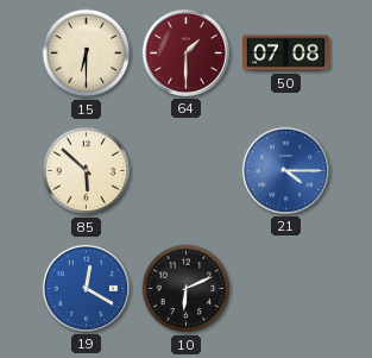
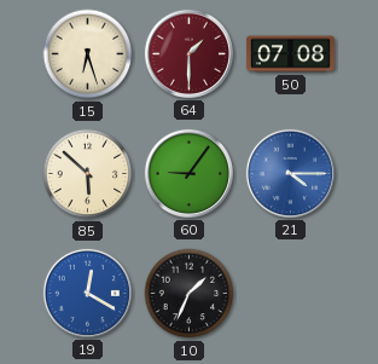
15: 6:30 -> 6:27
60: none -> 9:06
10: 6:11 -> 1:34
